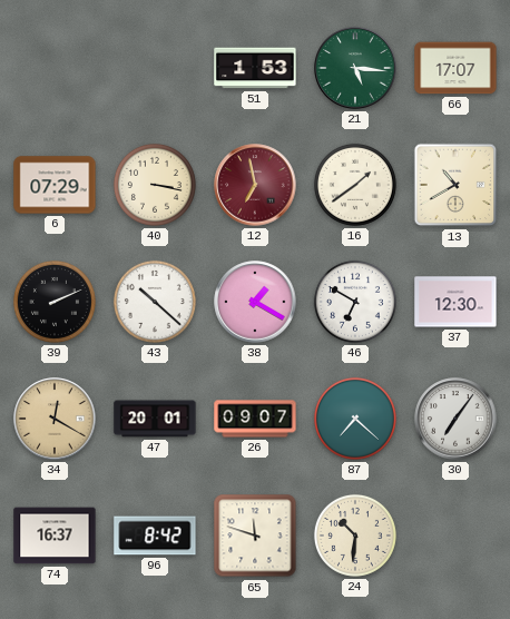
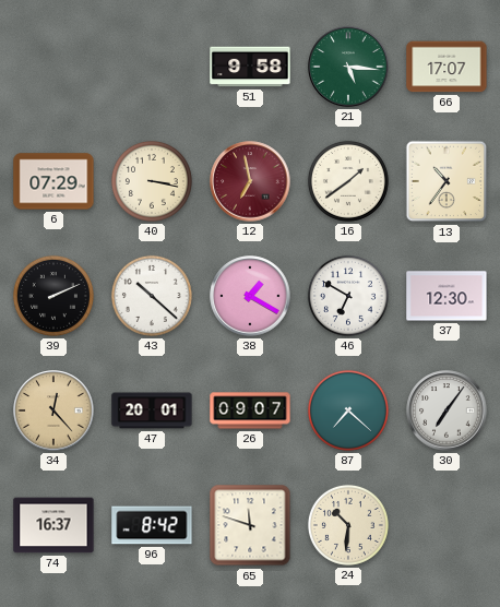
51: 1:53 -> 9:58
13: 10:40 -> 10:36
34: 12:20 -> 12:23
